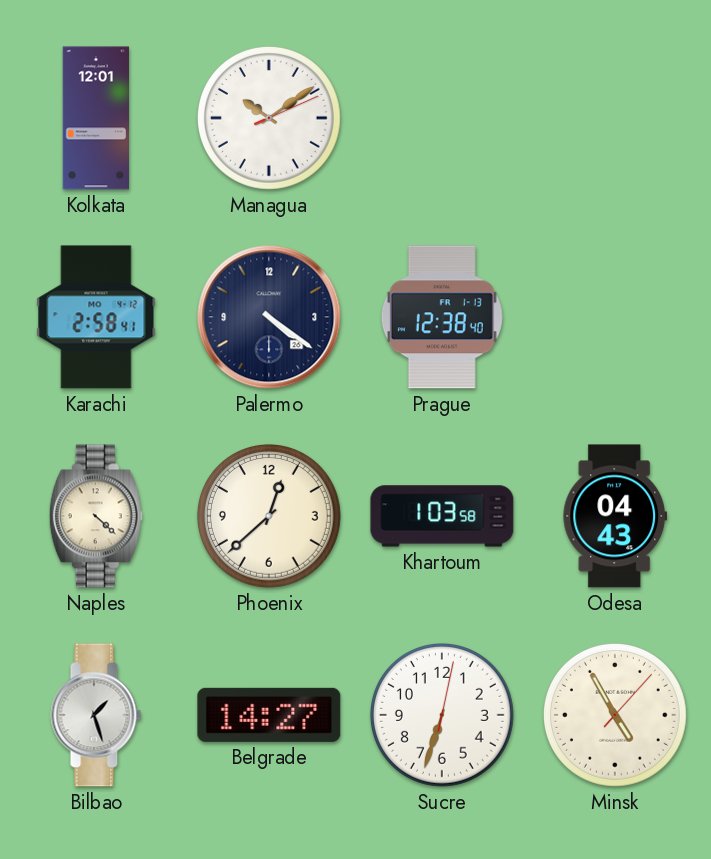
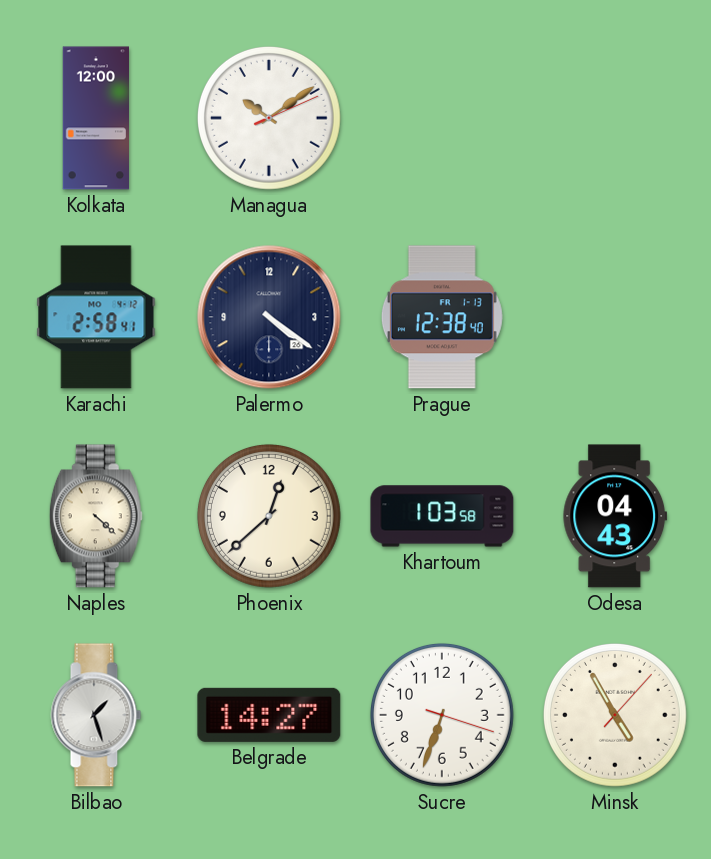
Kolkata: 12:01 -> 12:00
Sucre: 6:33:02 -> 6:33:18
